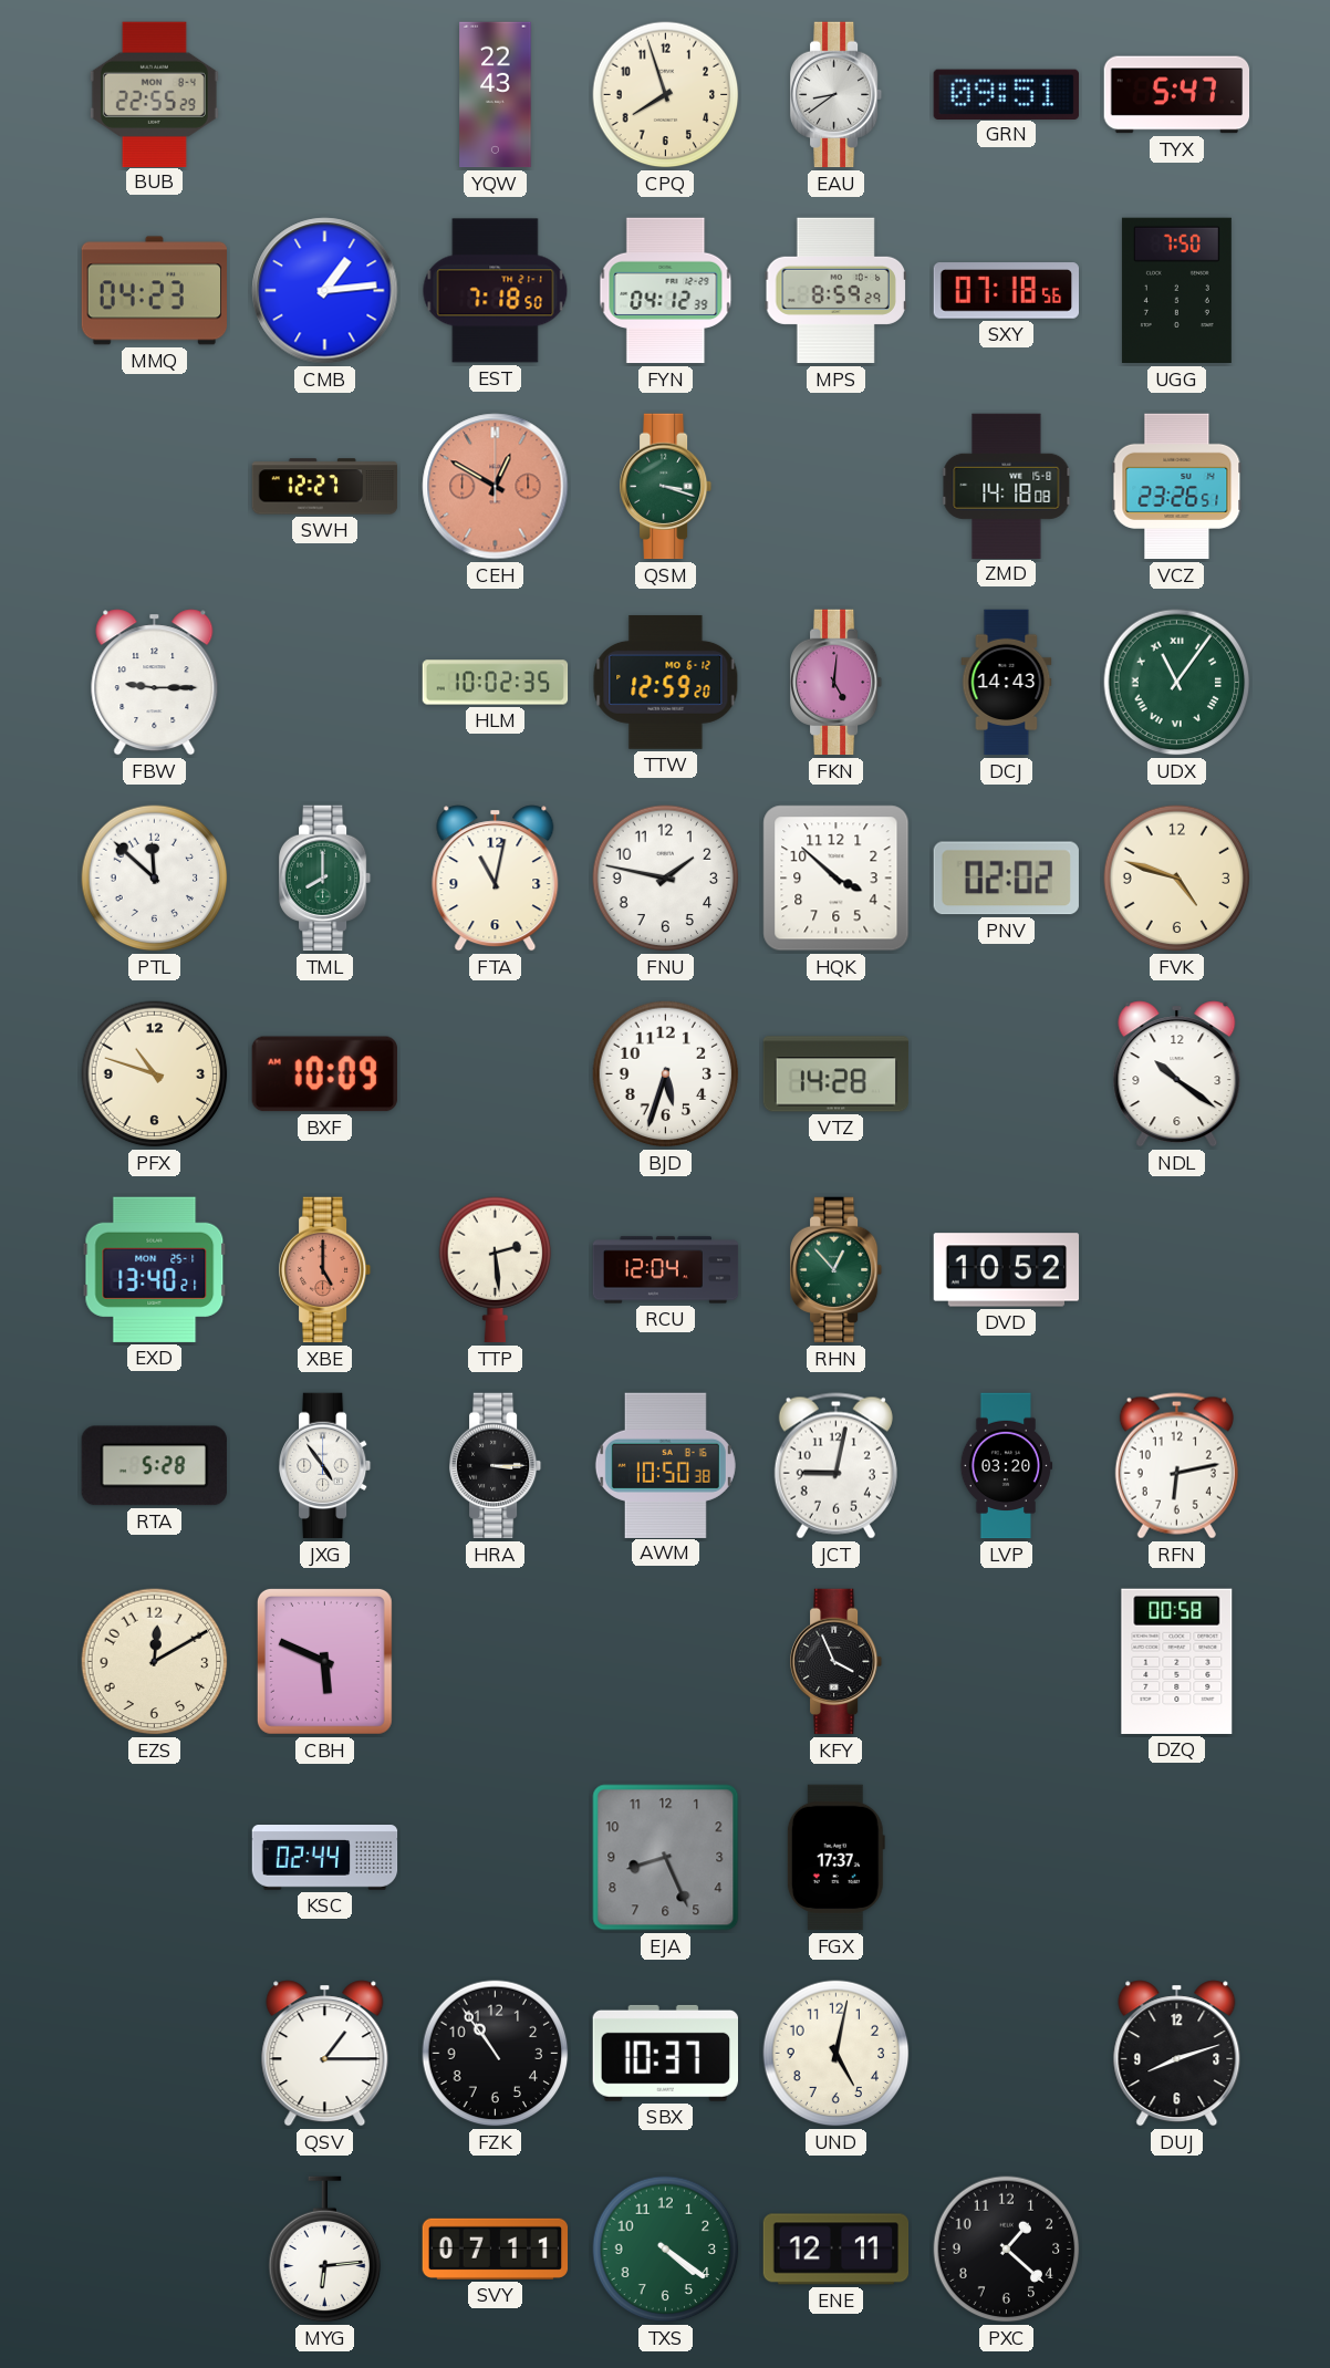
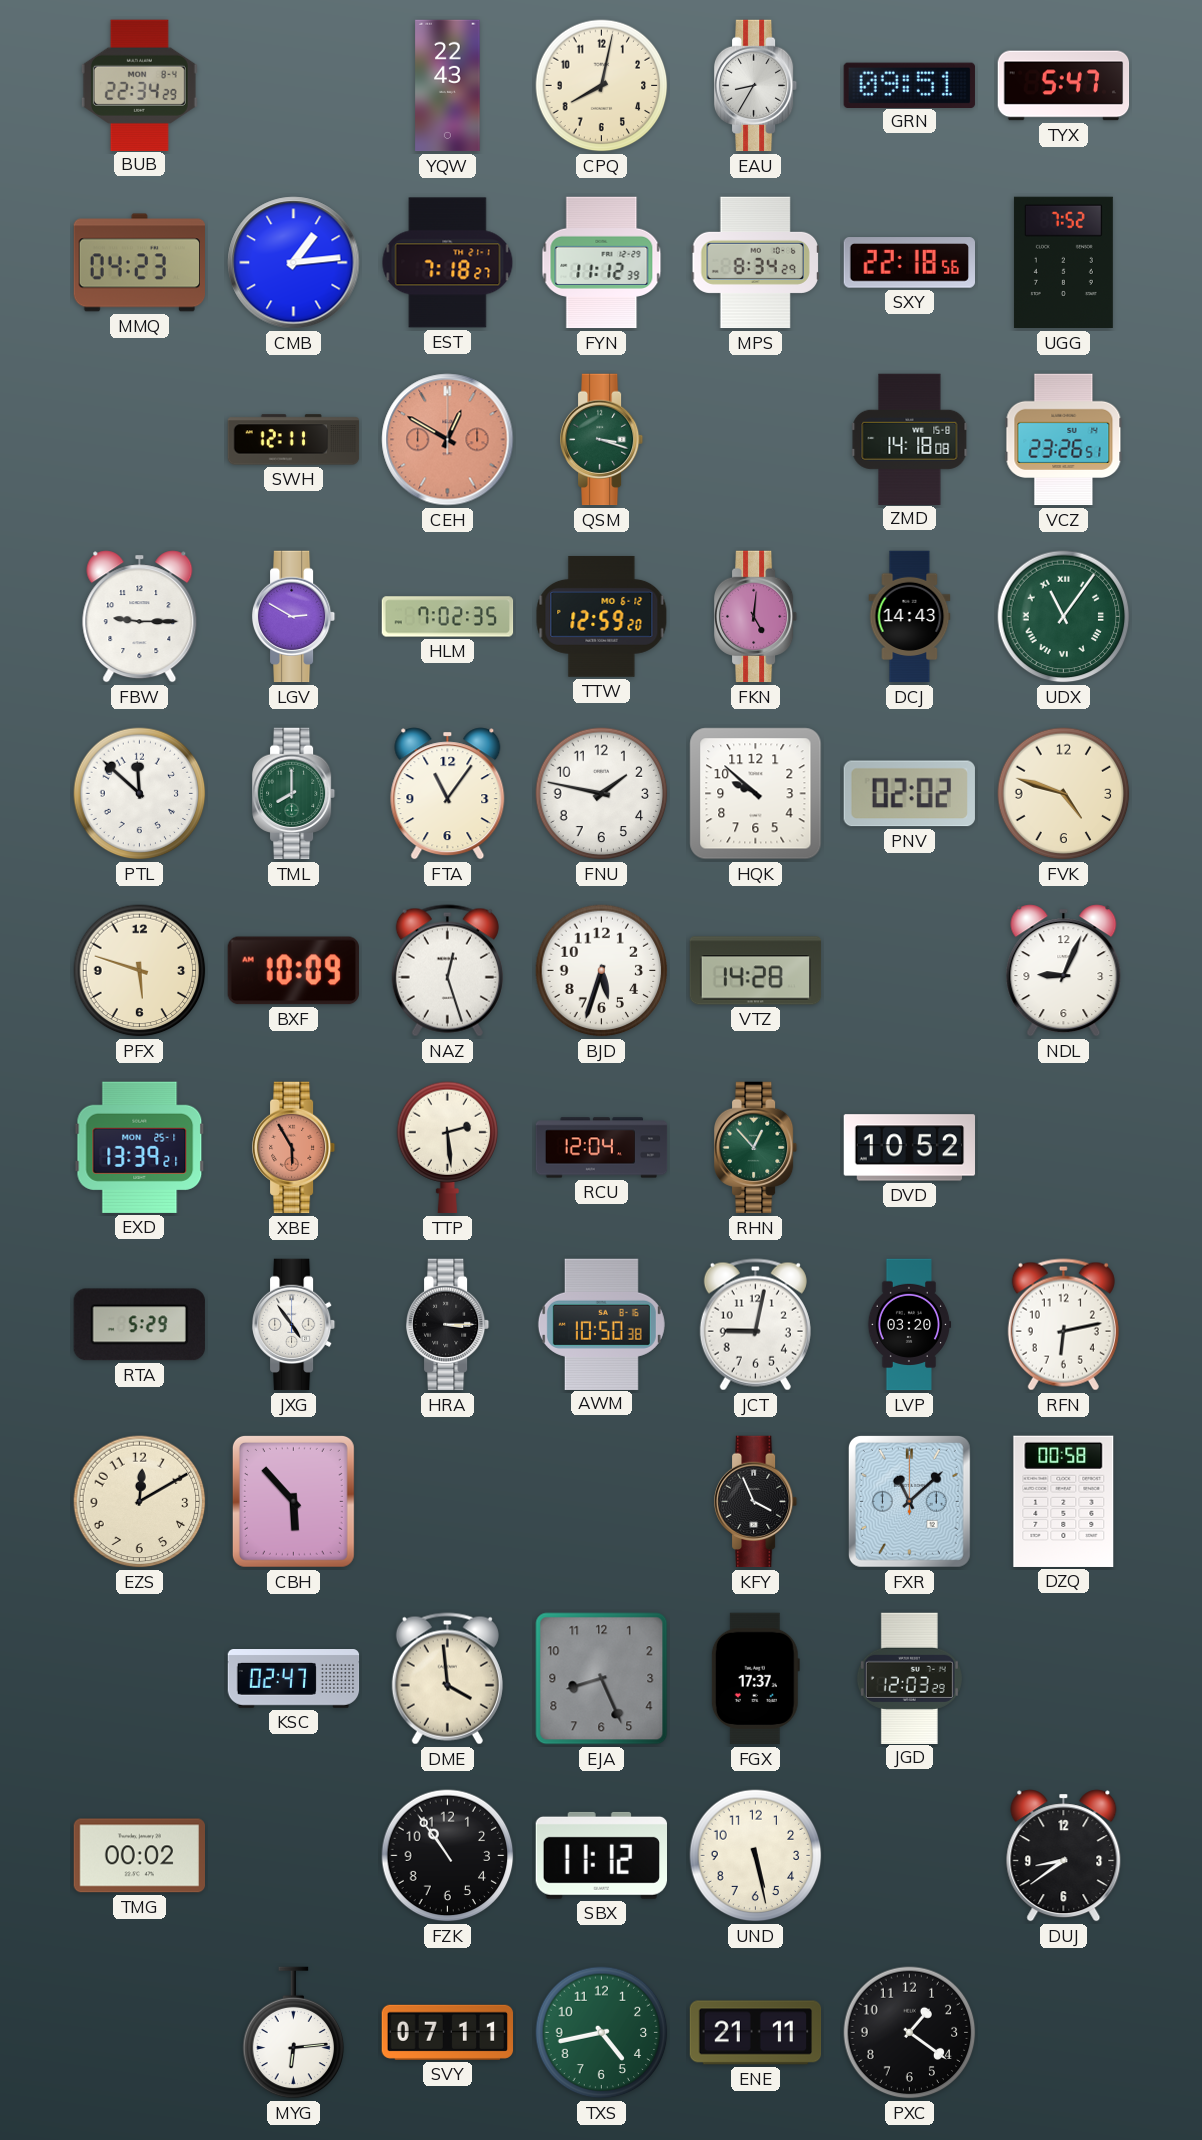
BUB: 22:55 -> 22:34
CPQ: 7:57 -> 8:02
EAU: 8:39 -> 8:35
EST: 7:18:50 -> 7:18:27
FYN: 04:12 -> 11:12
MPS: 8:59 -> 8:34
SXY: 07:18 -> 22:18
UGG: 7:50 -> 7:52
SWH: 12:27 -> 12:11
LGV: none -> 2:50
HLM: 10:02 -> 7:02
FTA: 11:02 -> 11:06
HQK: 3:52 -> 9:52
PFX: 10:48 -> 5:48
NAZ: none -> 12:27
NDL: 10:21 -> 9:04
EXD: 13:40 -> 13:39
XBE: 5:00 -> 5:55
RTA: 5:28 -> 5:29
CBH: 5:49 -> 5:53
FXR: none -> 11:08
KSC: 02:44 -> 02:47
DME: none -> 3:59
JGD: none -> 12:03
TMG: none -> 00:02
QSV: 1:15 -> none
SBX: 10:37 -> 11:12
UND: 5:02 -> 5:28
DUJ: 8:12 -> 8:39
TXS: 4:21 -> 4:43
ENE: 12:11 -> 21:11
PXC: 1:22 -> 1:21
